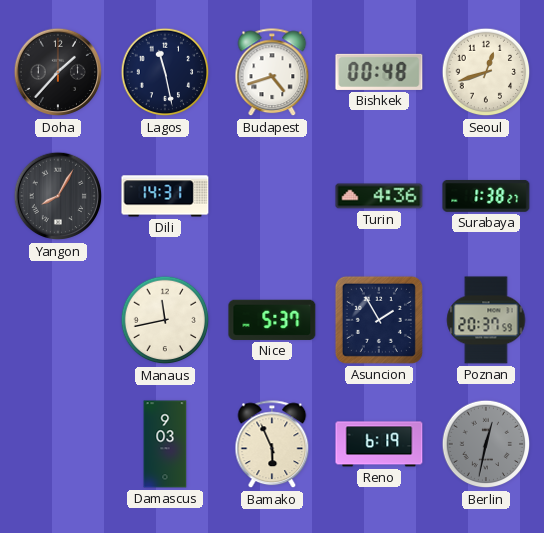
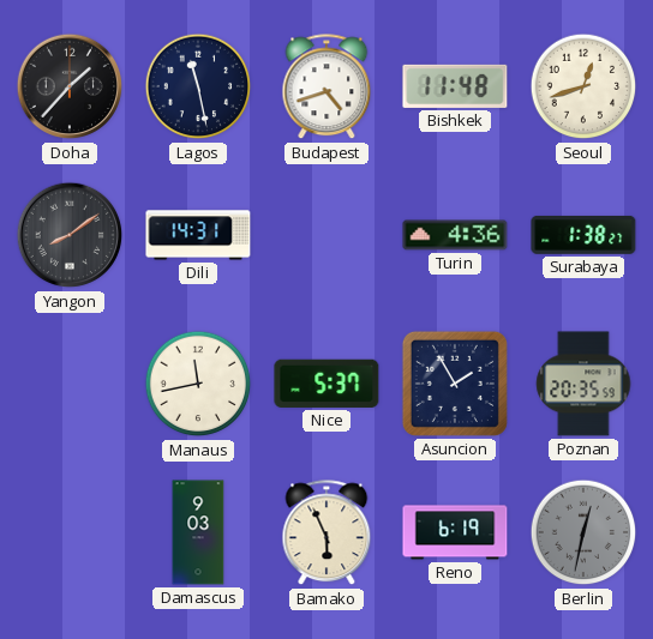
Bishkek: 00:48 -> 11:48
Yangon: 8:05 -> 8:09
Poznan: 20:37 -> 20:35
